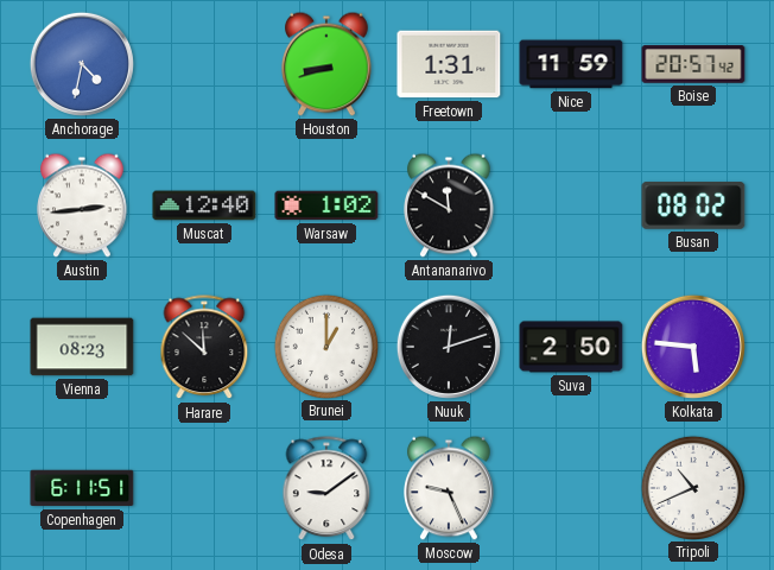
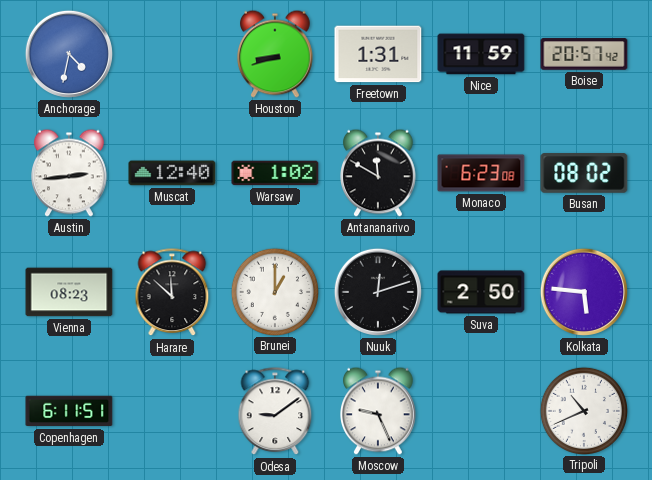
Monaco: none -> 6:23
